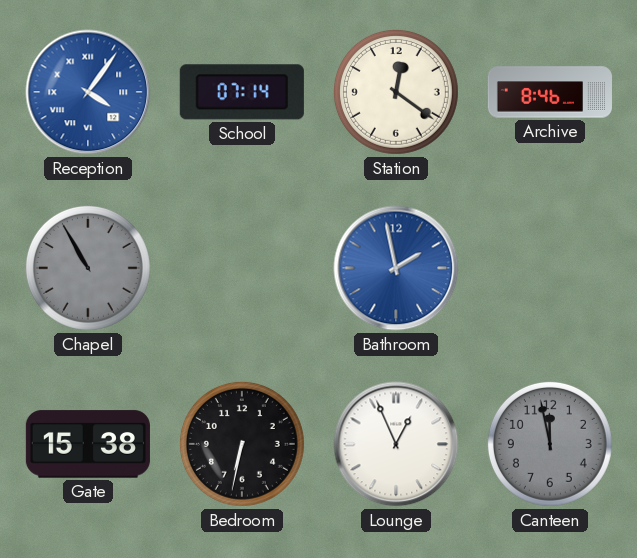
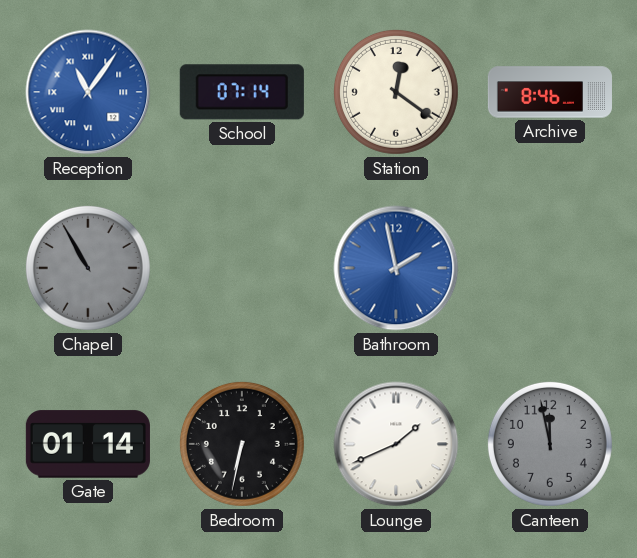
Reception: 4:06 -> 11:06
Gate: 15:38 -> 01:14
Lounge: 12:56 -> 1:41
